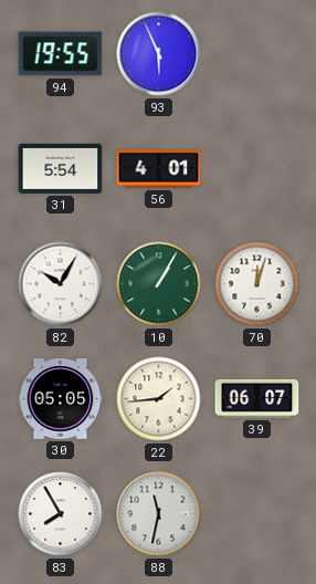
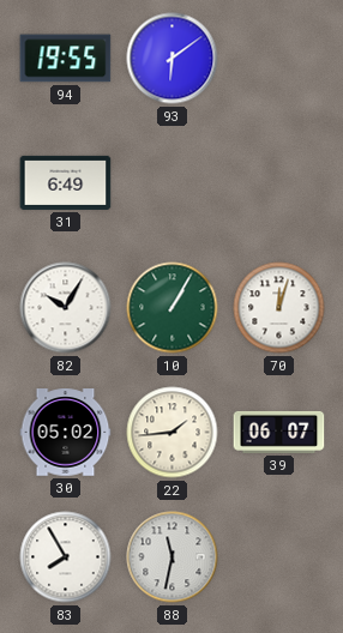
93: 5:56 -> 6:09
31: 5:54 -> 6:49
56: 4:01 -> none
30: 05:05 -> 05:02
